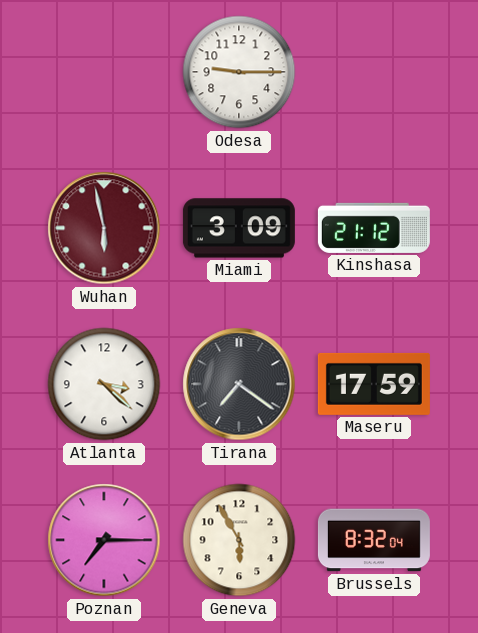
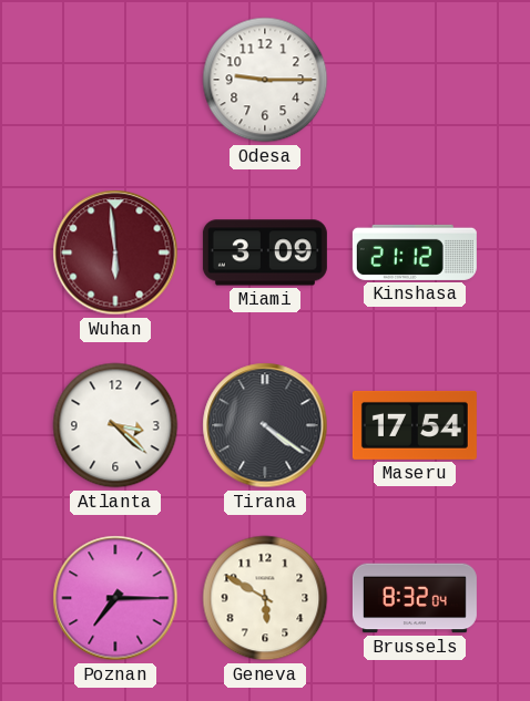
Wuhan: 5:58 -> 5:59
Tirana: 7:21 -> 4:21
Maseru: 17:59 -> 17:54
Geneva: 5:55 -> 5:50
